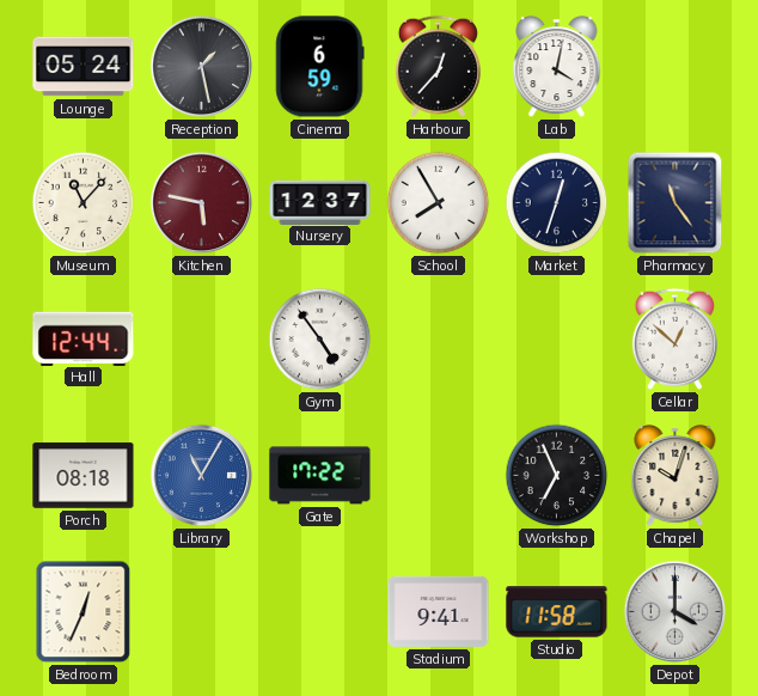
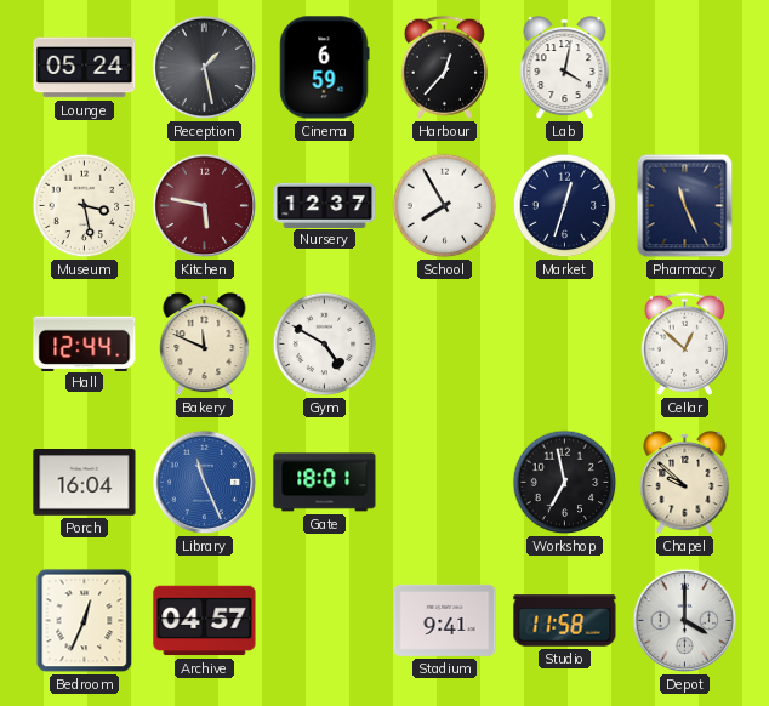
Museum: 11:07 -> 3:28
Pharmacy: 11:24 -> 11:26
Bakery: none -> 11:49
Gym: 4:54 -> 4:50
Porch: 08:18 -> 16:04
Library: 11:05 -> 11:26
Gate: 17:22 -> 18:01
Workshop: 6:56 -> 6:58
Chapel: 10:03 -> 9:52
Archive: none -> 04:57
